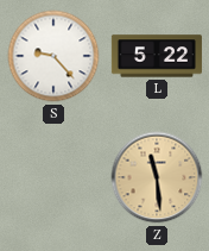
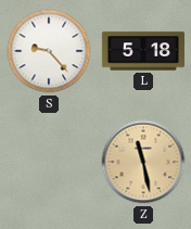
L: 5:22 -> 5:18
Z: 11:29 -> 11:28
